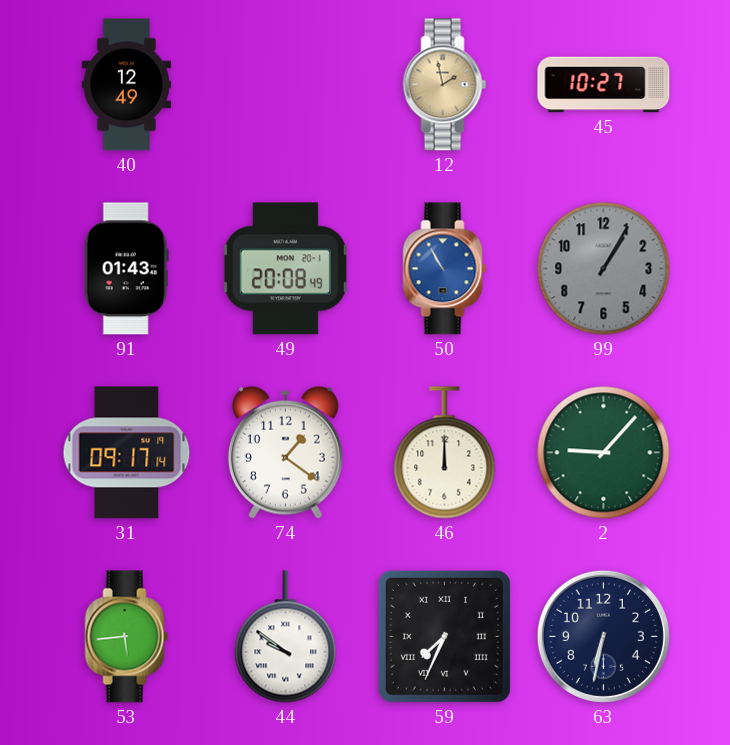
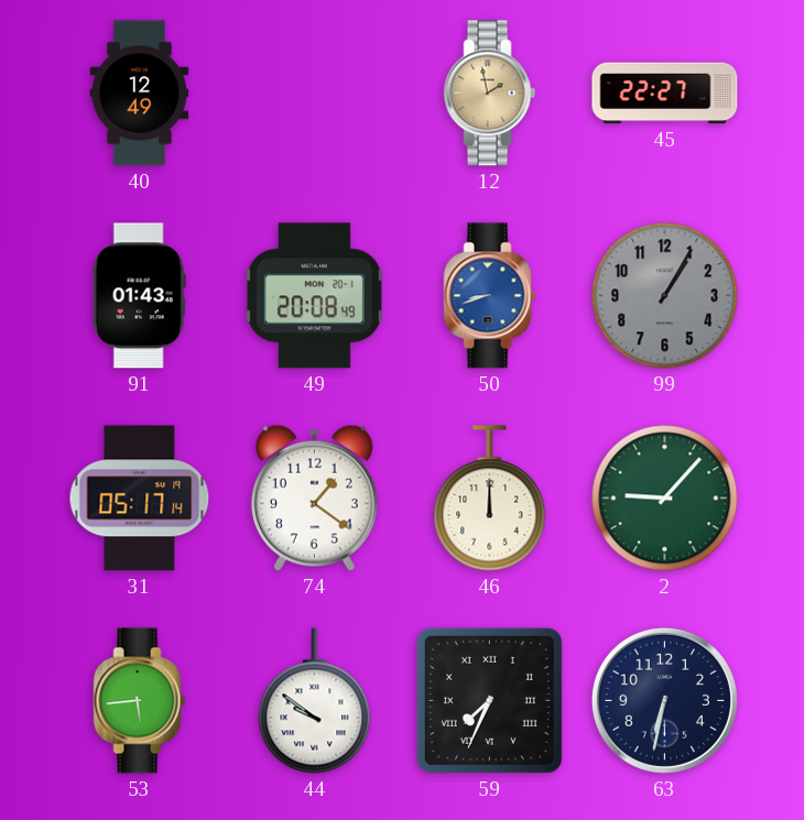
45: 10:27 -> 22:27
50: 10:55 -> 8:42
31: 09:17 -> 05:17
